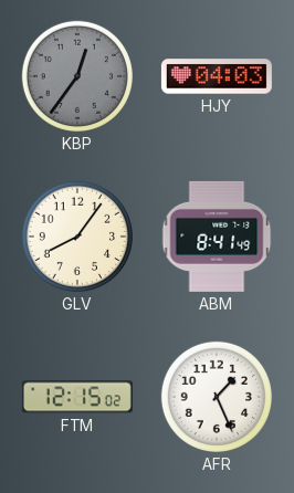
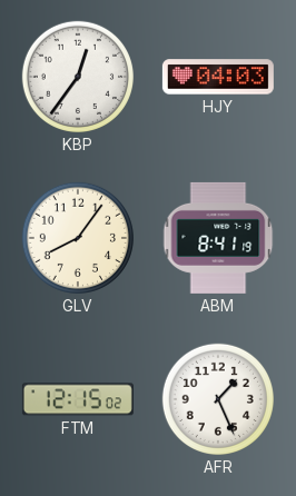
KBP dial: grey -> white
ABM: 8:41:49 -> 8:41:19
